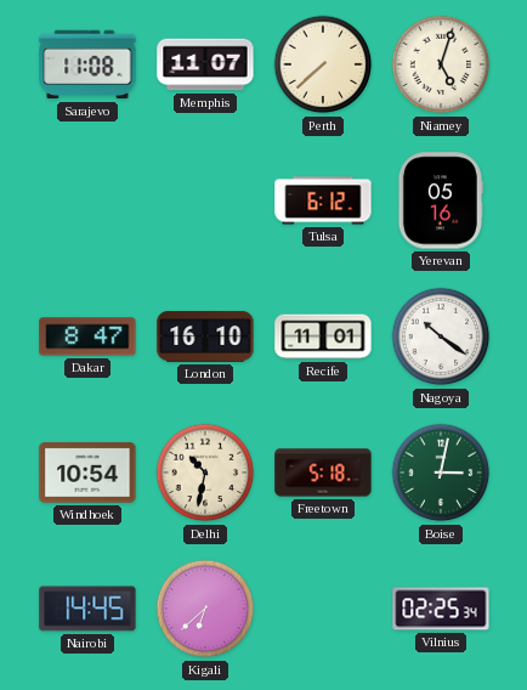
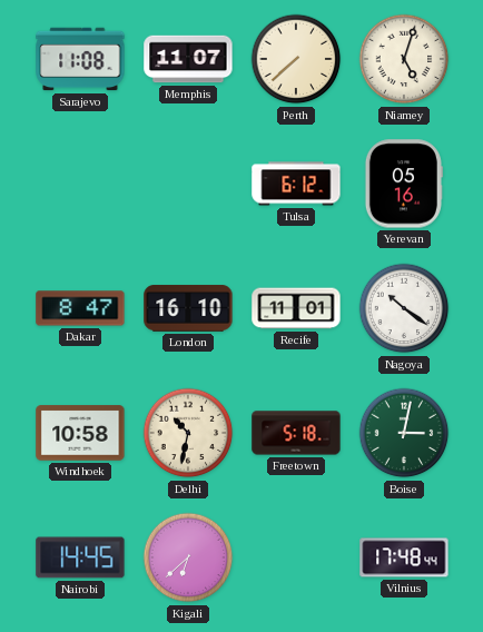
Windhoek: 10:54 -> 10:58
Vilnius: 02:25 -> 17:48
